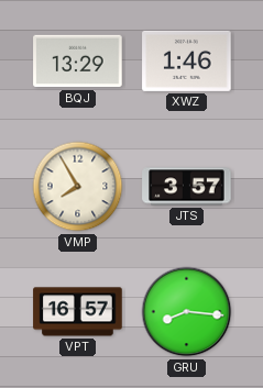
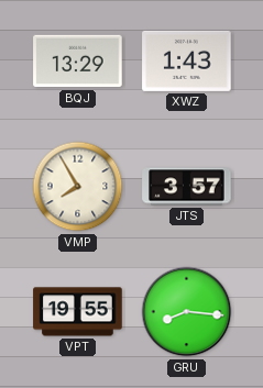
XWZ: 1:46 -> 1:43
VPT: 16:57 -> 19:55
